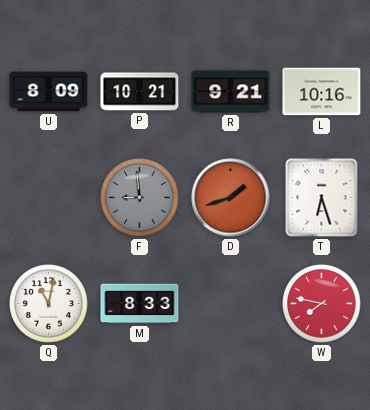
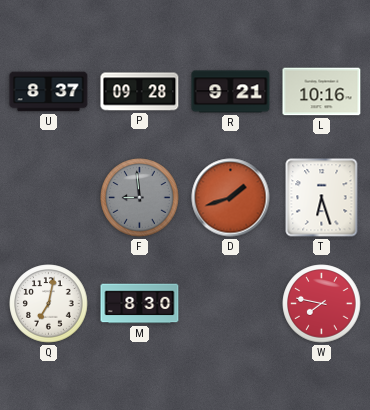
U: 8:09 -> 8:37
P: 10:21 -> 09:28
Q: 11:02 -> 7:02
M: 8:33 -> 8:30
